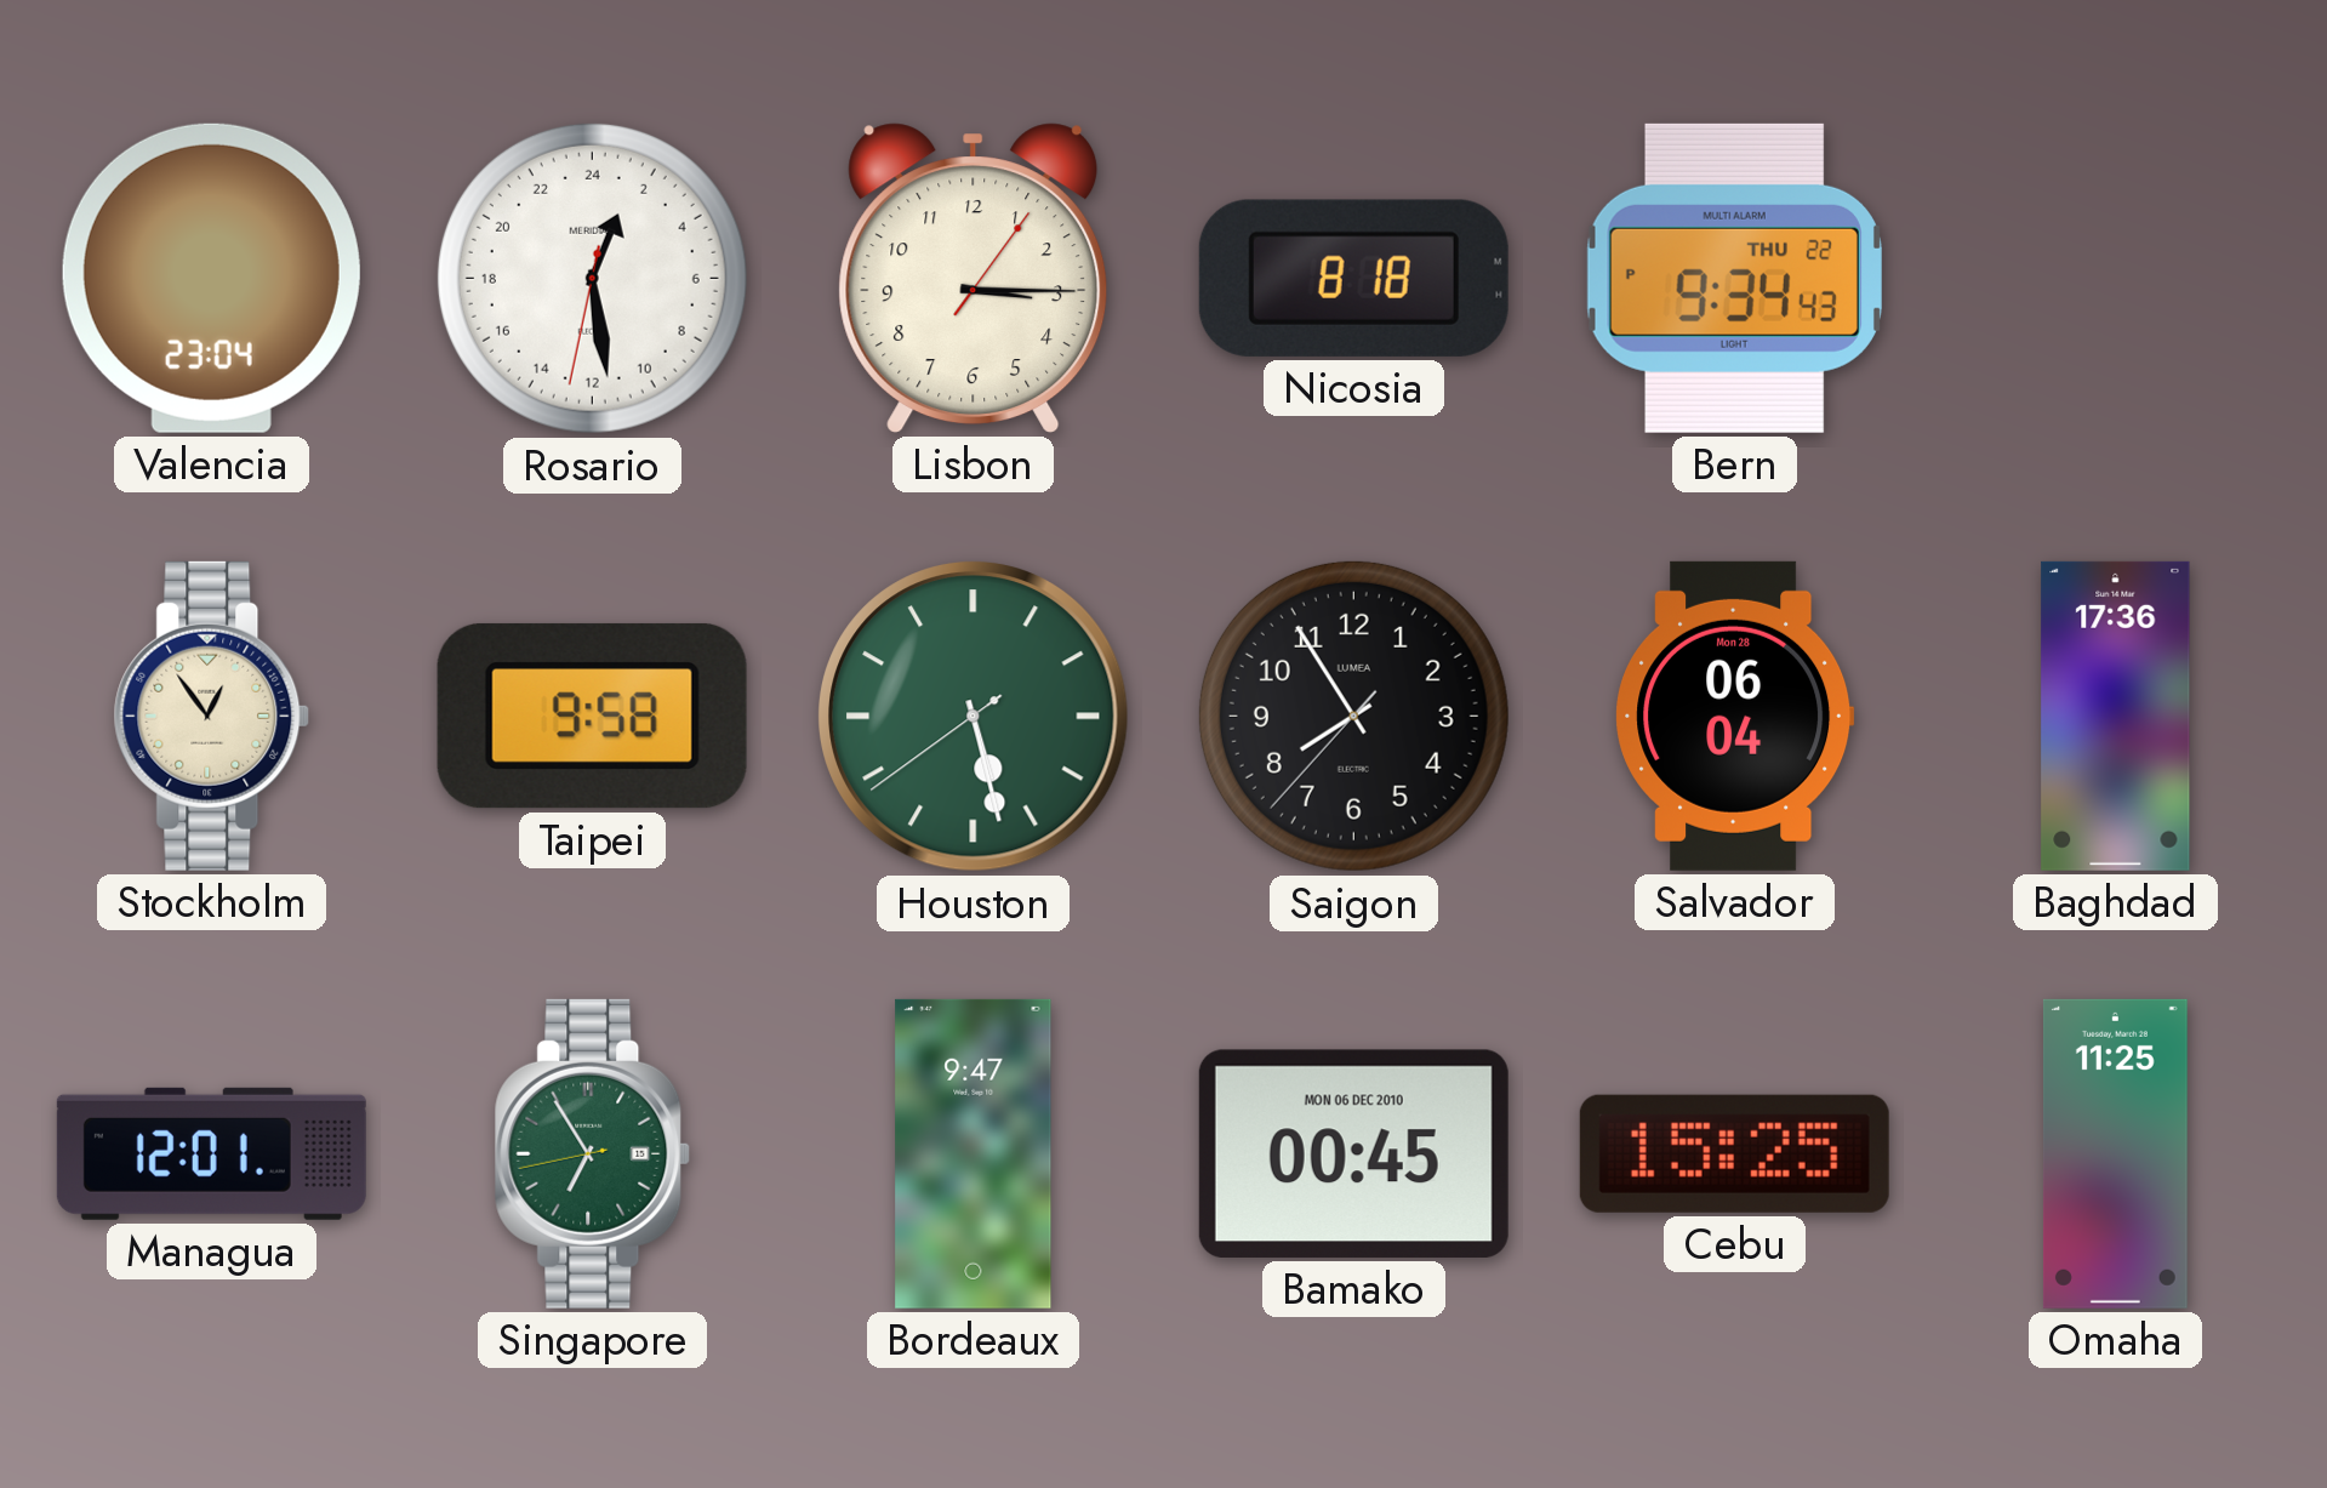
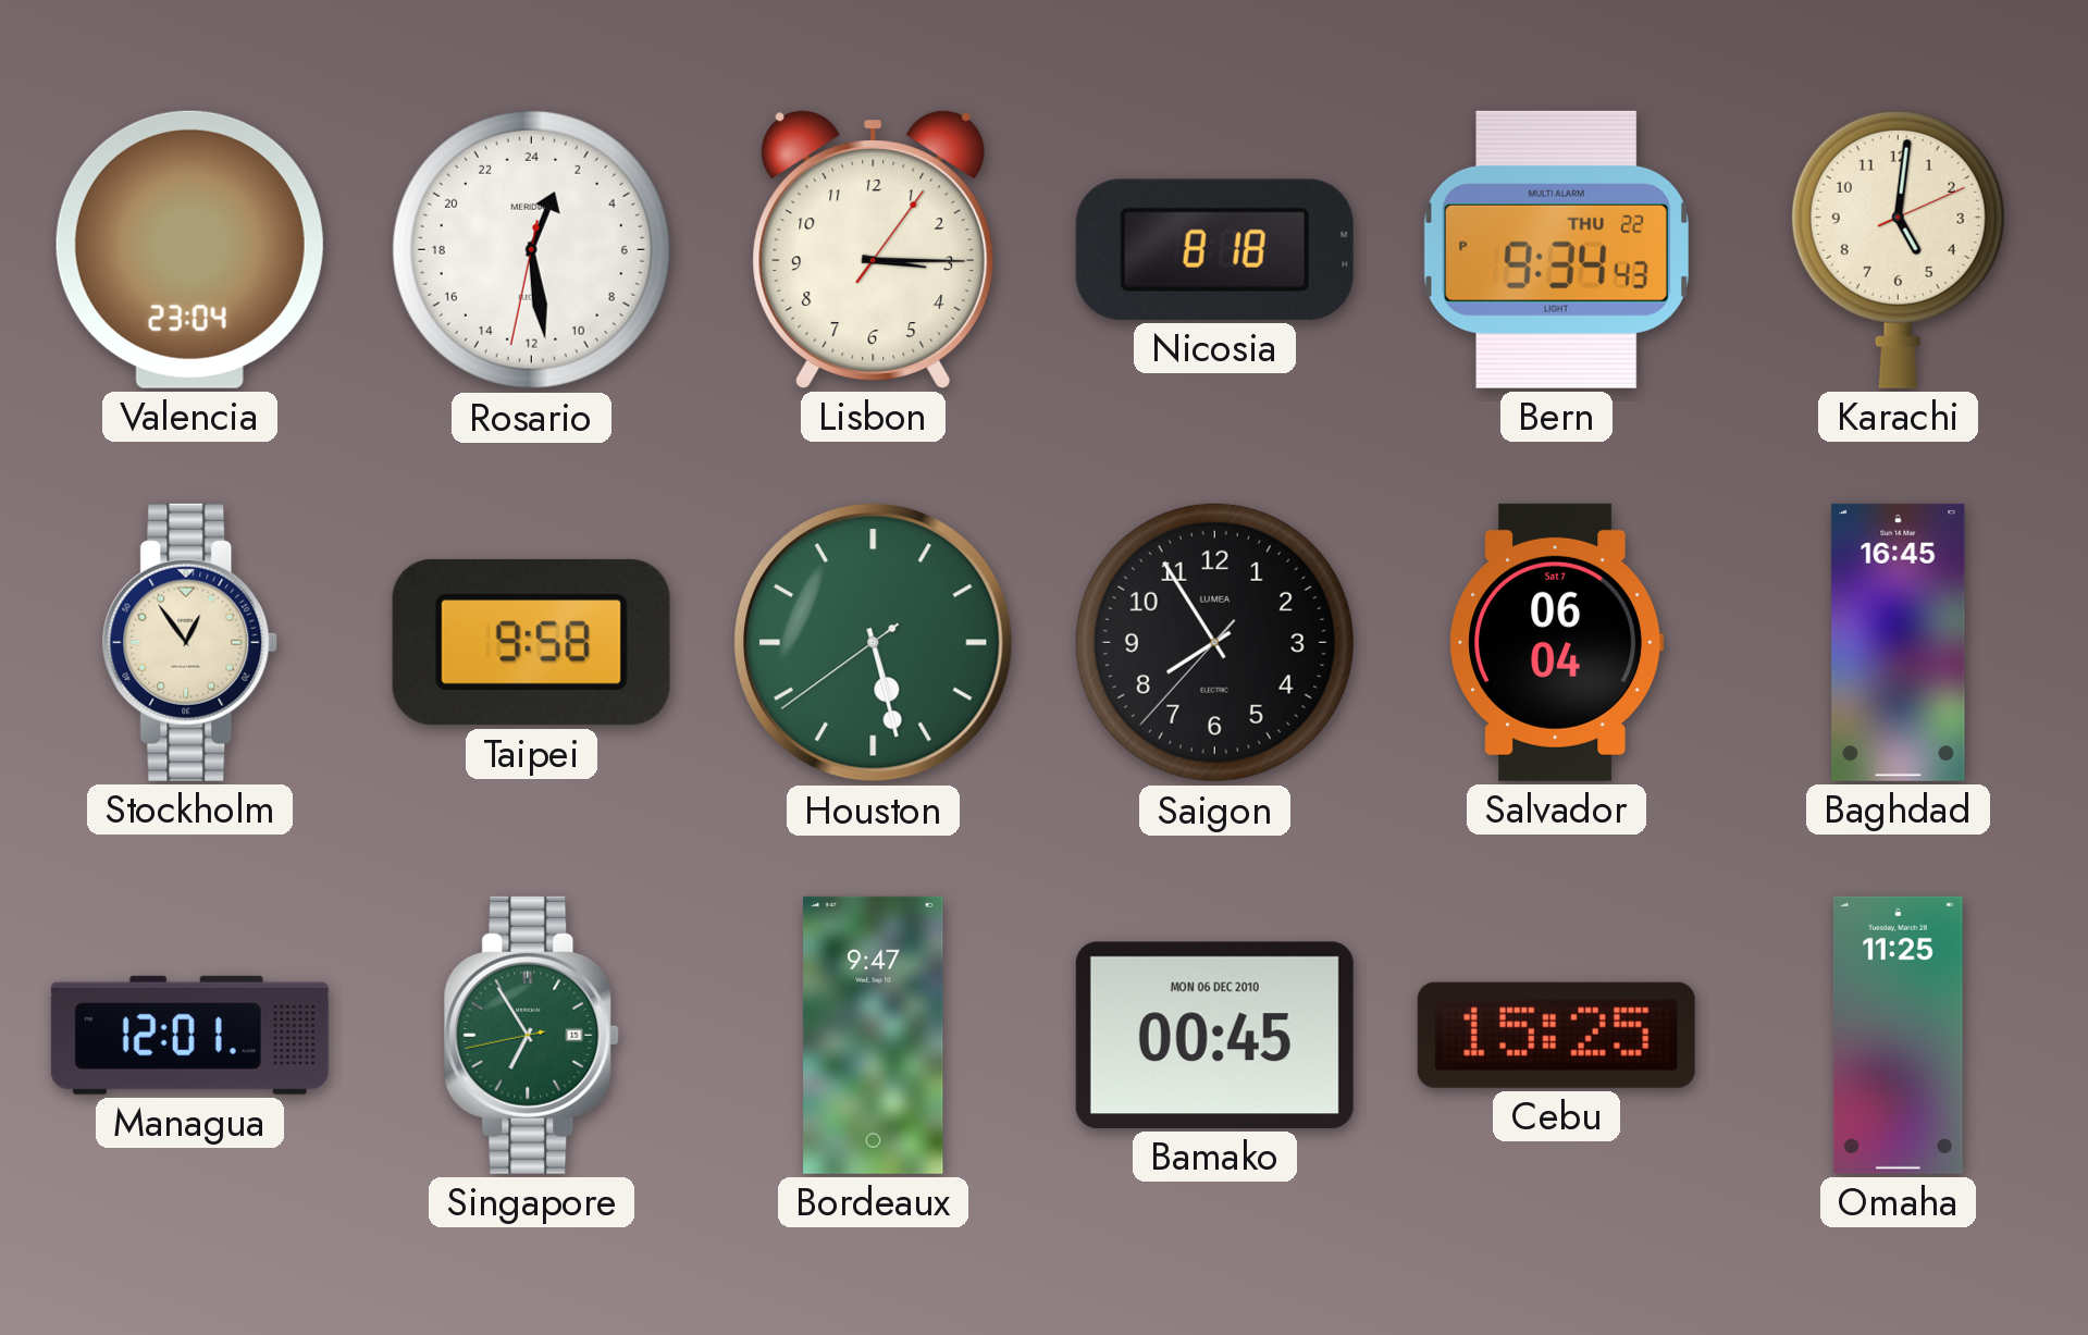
Karachi: none -> 5:01
Salvador date: Mon 28 -> Sat 7
Baghdad: 17:36 -> 16:45
